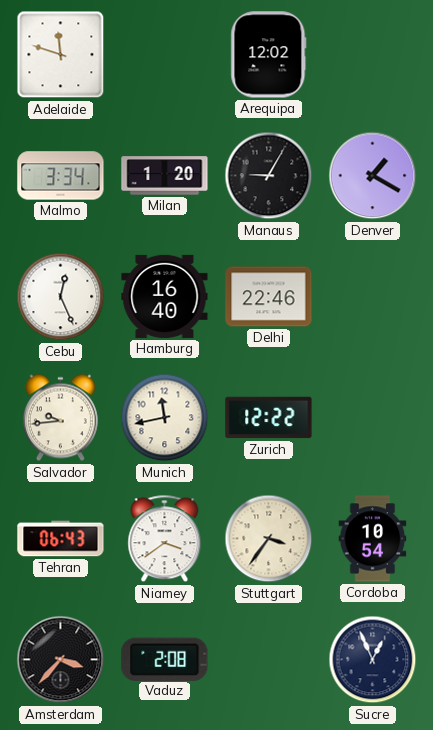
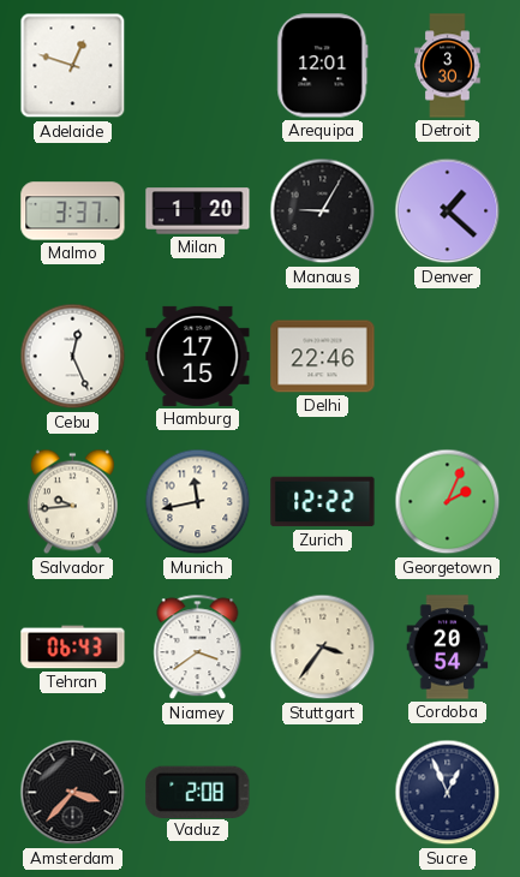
Adelaide: 11:48 -> 12:48
Arequipa: 12:02 -> 12:01
Detroit: none -> 3:30
Malmo: 3:34 -> 3:37
Denver: 1:20 -> 1:22
Hamburg: 16:40 -> 17:15
Georgetown: none -> 2:04
Cordoba: 10:54 -> 20:54
